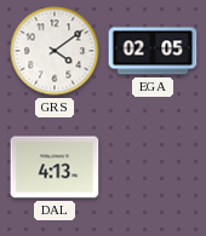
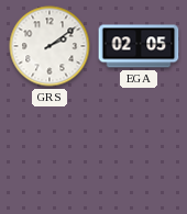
GRS: 4:09 -> 2:09
DAL: 4:13 -> none
